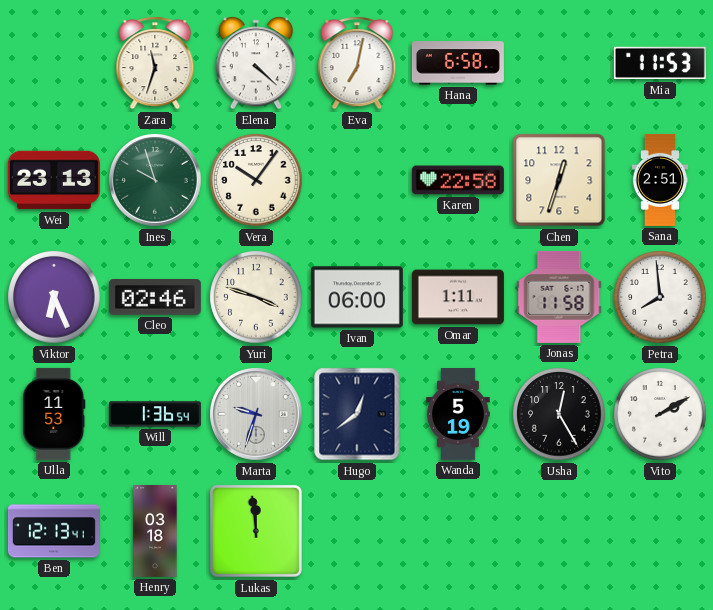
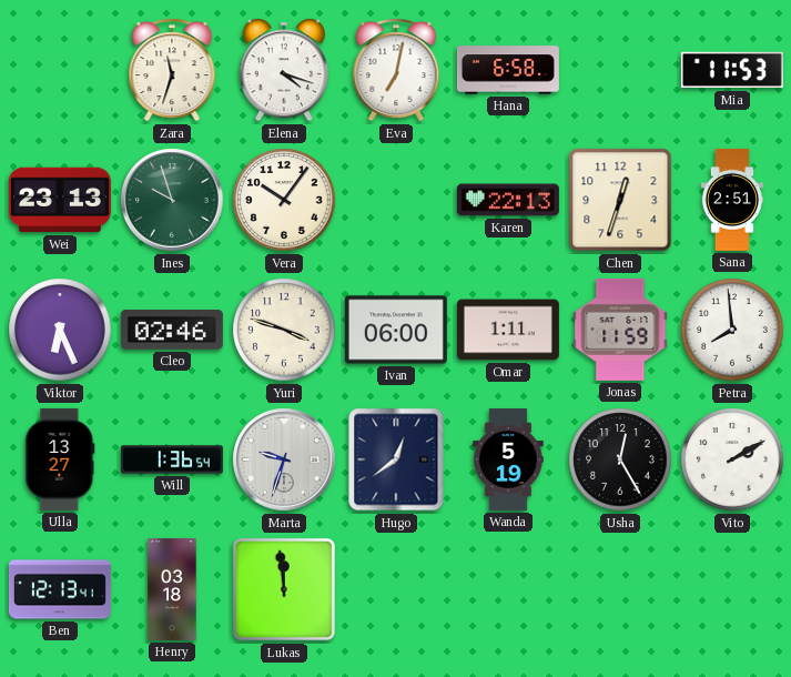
Elena: 4:22 -> 4:18
Karen: 22:58 -> 22:13
Jonas: 11:58 -> 11:59
Ulla: 11:53 -> 13:27
